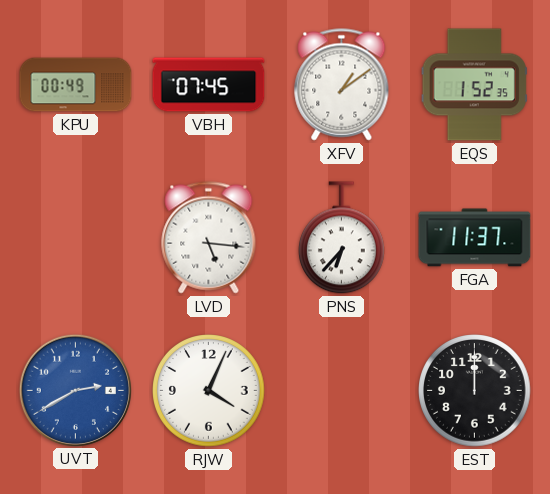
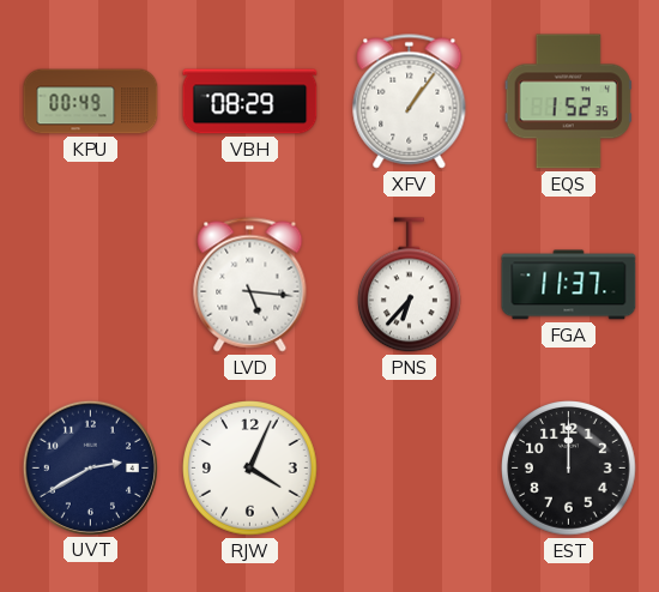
VBH: 07:45 -> 08:29
XFV: 1:09 -> 1:06
UVT dial: blue -> navy
